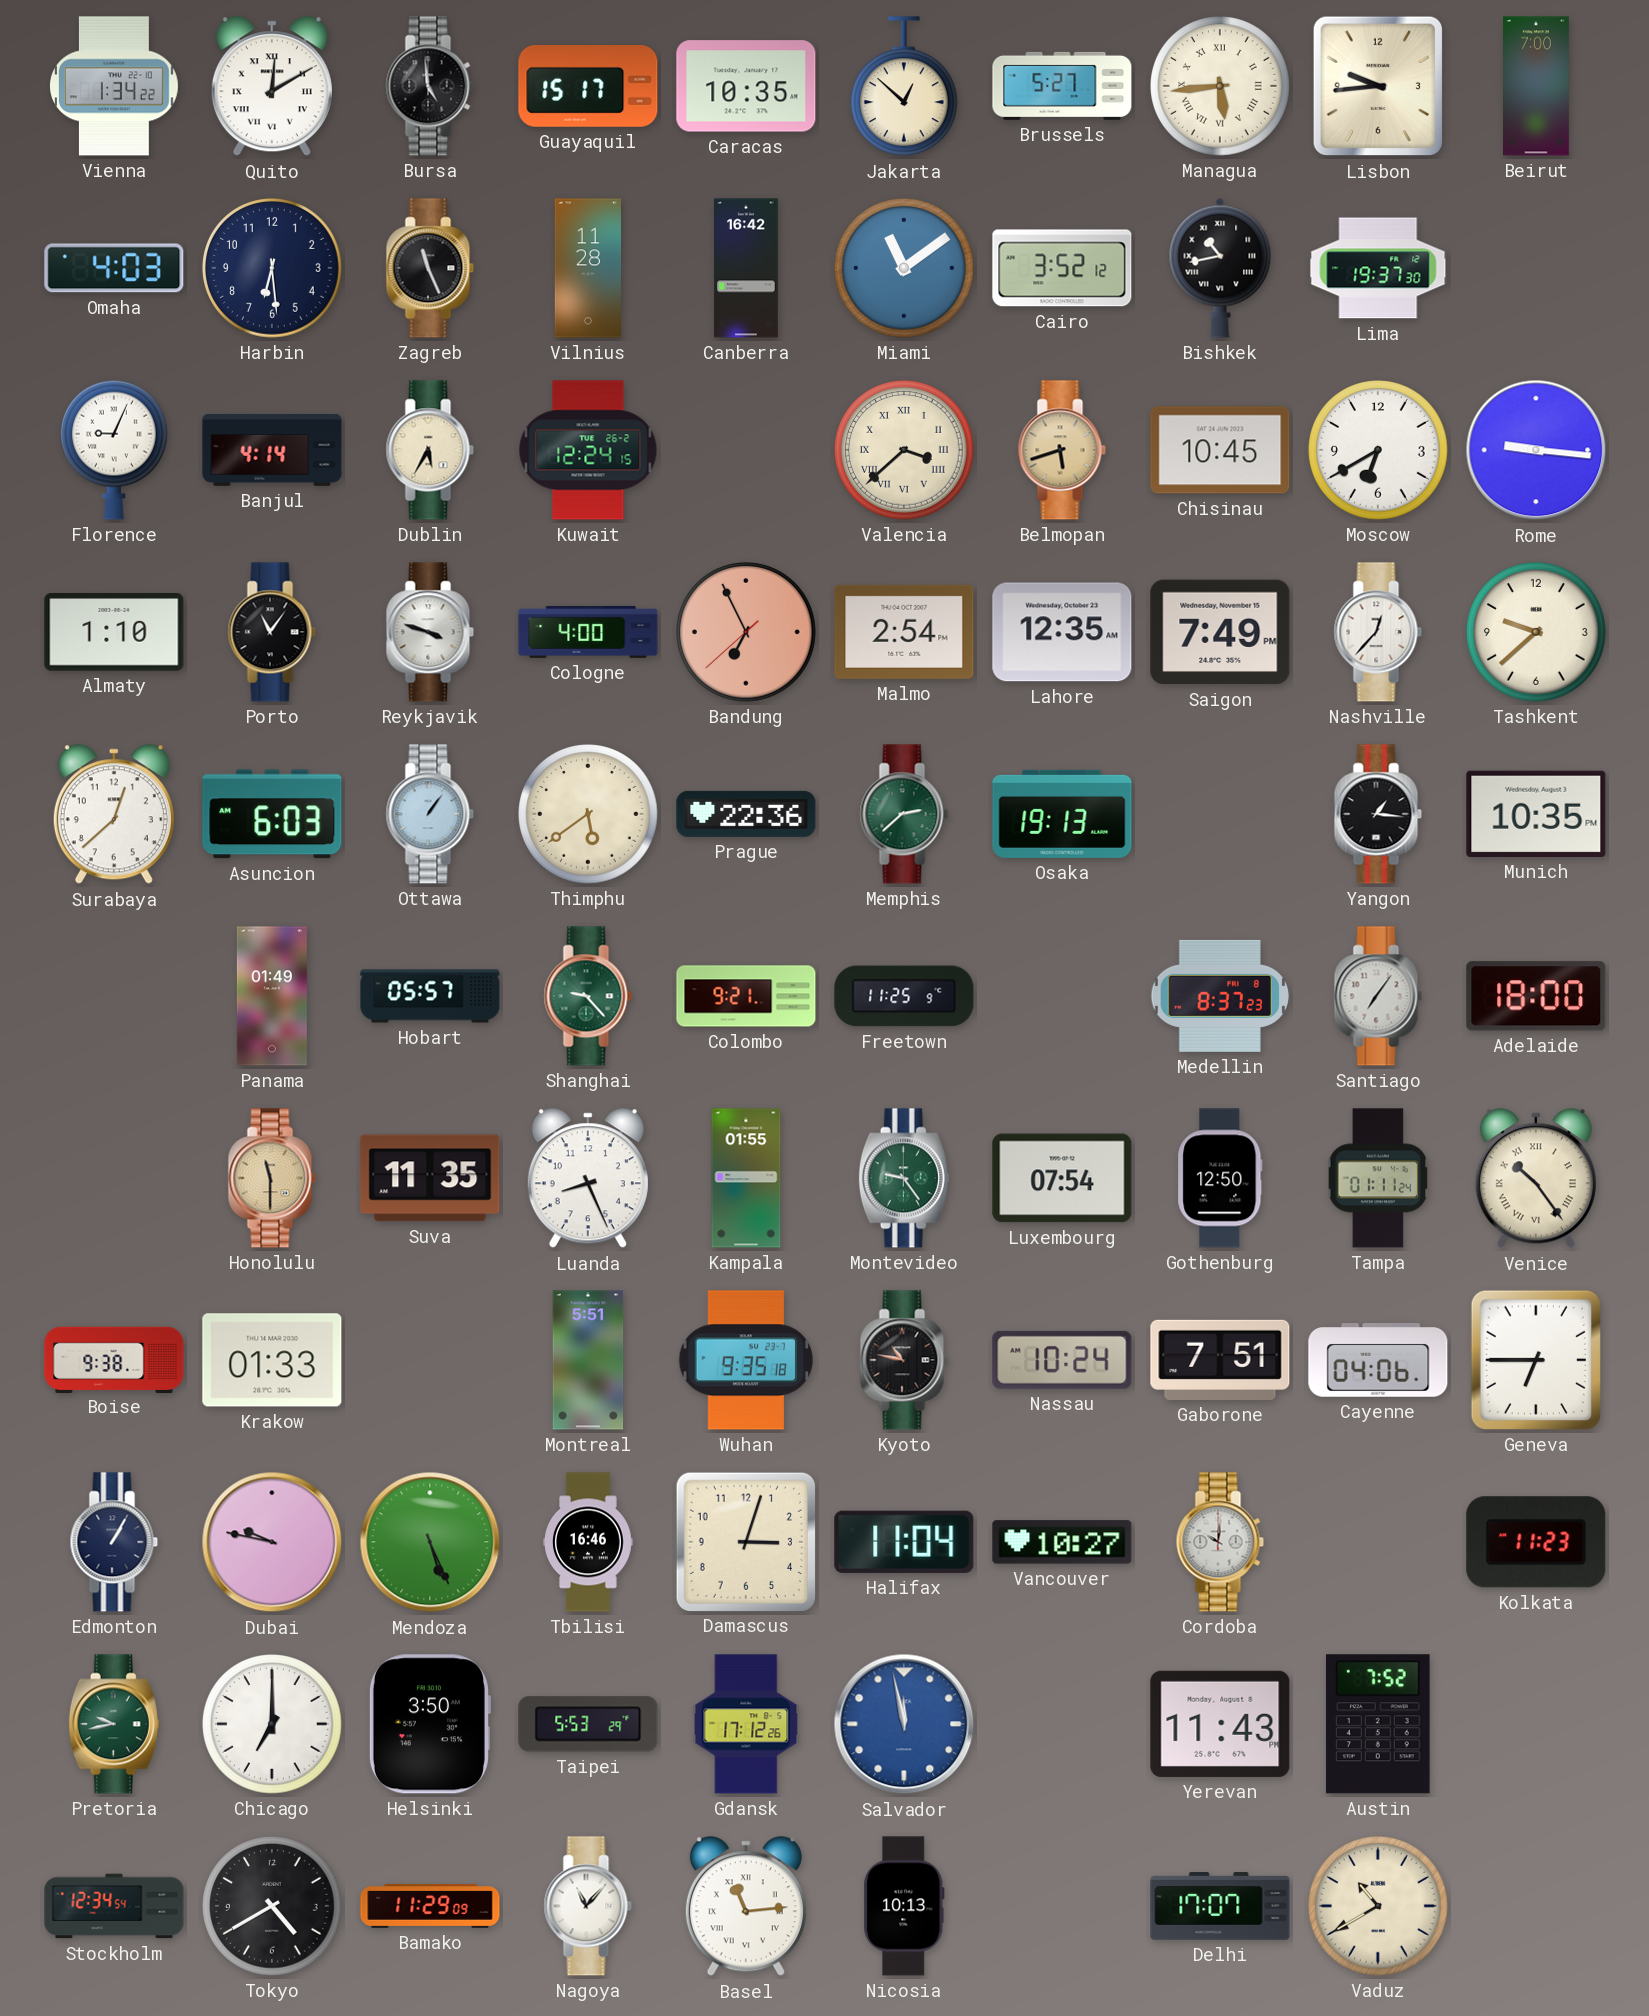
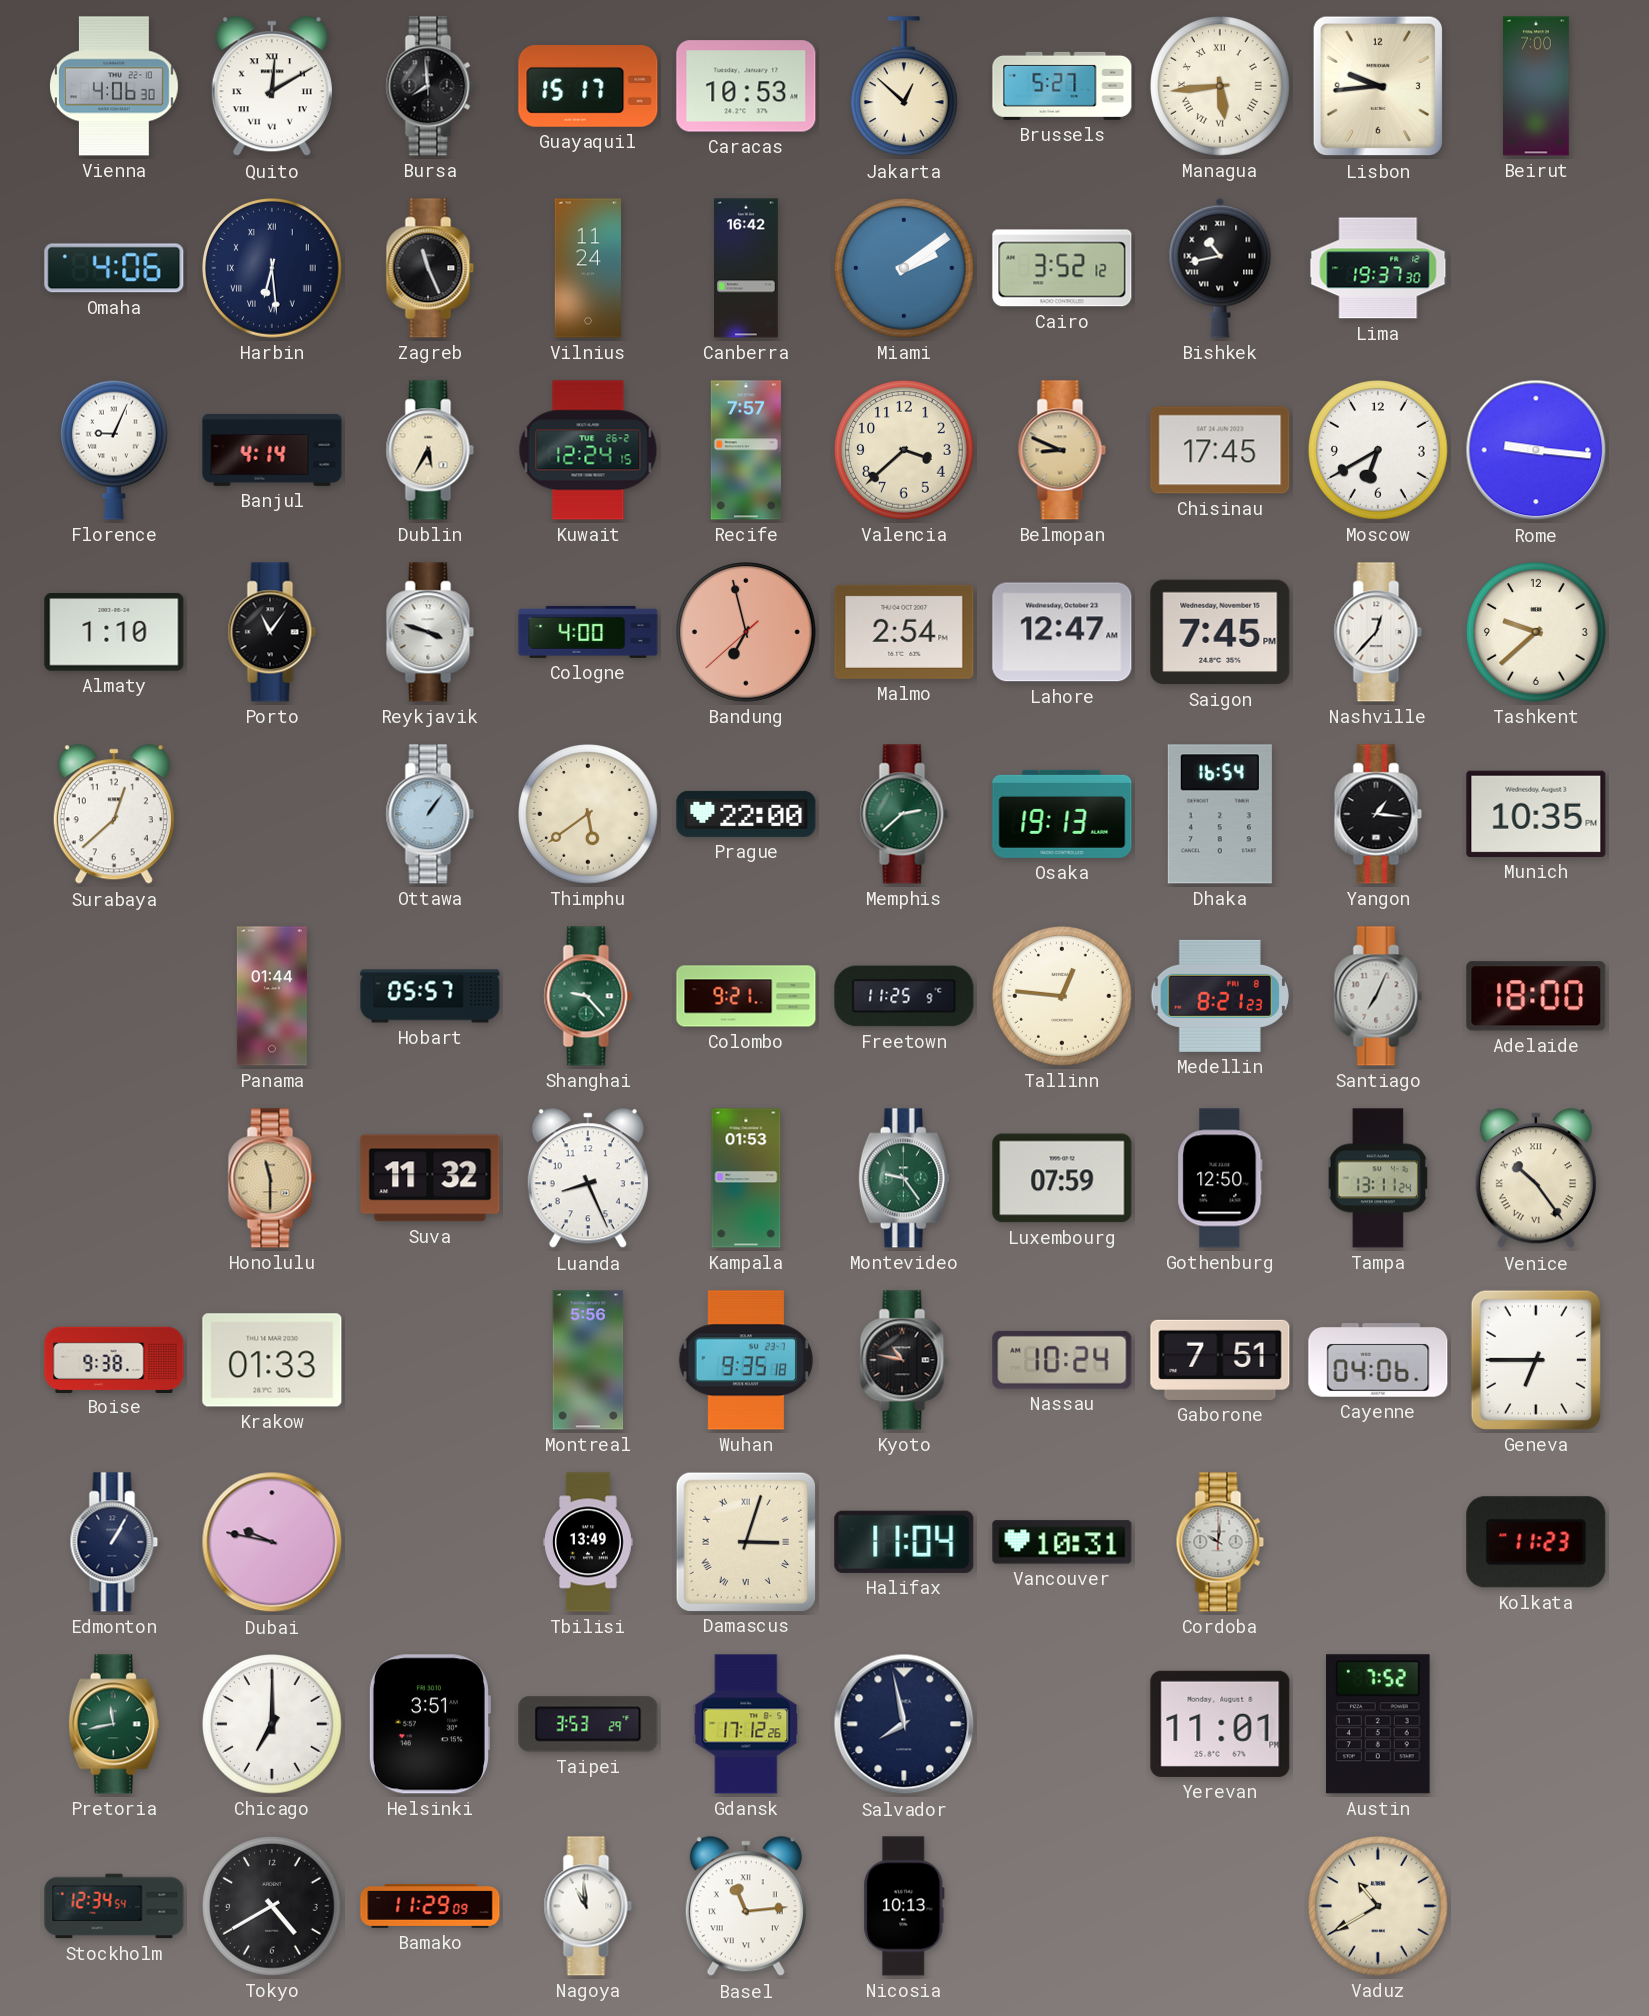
Vienna: 1:34 -> 4:06
Bursa: 4:59 -> 7:59
Caracas: 10:35 -> 10:53
Omaha: 4:03 -> 4:06
Harbin numerals: Arabic -> Roman
Vilnius: 11:28 -> 11:24
Miami: 11:09 -> 2:09
Recife: none -> 7:57
Valencia numerals: Roman -> Arabic
Belmopan: 5:42 -> 8:49
Chisinau: 10:45 -> 17:45
Bandung: 6:55 -> 6:57
Lahore: 12:35 -> 12:47
Saigon: 7:49 -> 7:45
Asuncion: 6:03 -> none
Prague: 22:36 -> 22:00
Dhaka: none -> 16:54
Panama: 01:49 -> 01:44
Tallinn: none -> 12:46
Medellin: 8:37 -> 8:21
Santiago: 7:06 -> 7:04
Suva: 11:35 -> 11:32
Kampala: 01:55 -> 01:53
Luxembourg: 07:54 -> 07:59
Tampa: 01:11 -> 13:11
Montreal: 5:51 -> 5:56
Mendoza: 5:26 -> none
Tbilisi: 16:46 -> 13:49
Damascus numerals: Arabic -> Roman
Vancouver: 10:27 -> 10:31
Pretoria: 9:43 -> 11:43
Helsinki: 3:50 -> 3:51
Taipei: 5:53 -> 3:53
Salvador: 11:58 -> 7:58
Salvador dial: blue -> navy
Yerevan: 11:43 -> 11:01
Nagoya: 11:07 -> 10:59
Delhi: 17:07 -> none
